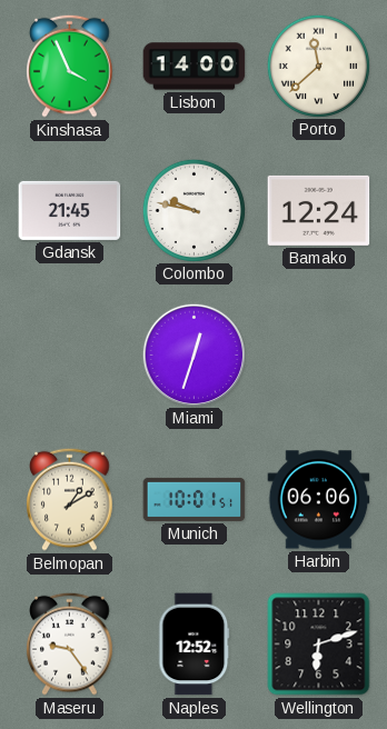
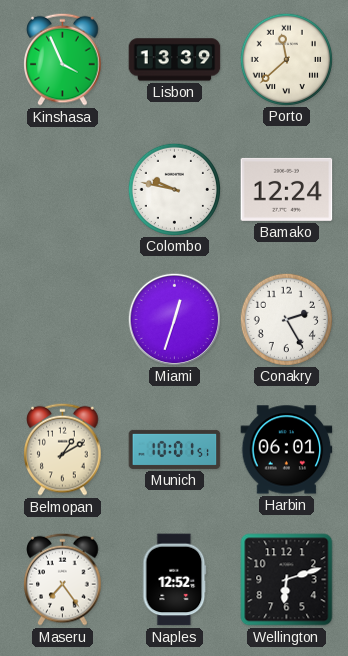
Lisbon: 14:00 -> 13:39
Gdansk: 21:45 -> none
Conakry: none -> 2:25
Harbin: 06:06 -> 06:01
Maseru: 9:24 -> 7:24
